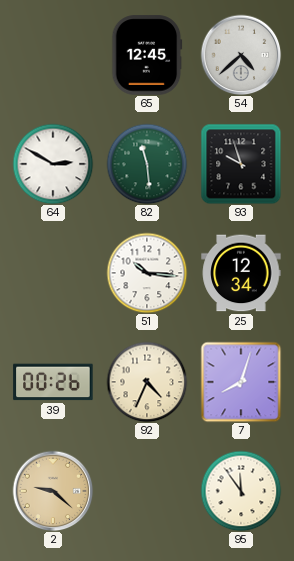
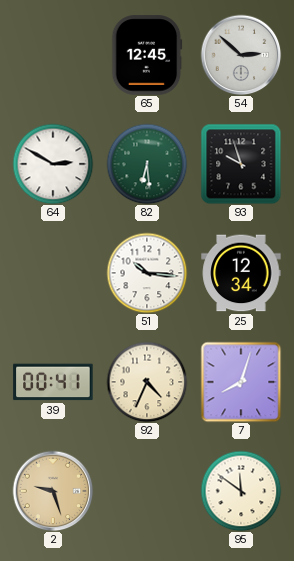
54: 4:38 -> 2:52
82: 11:29 -> 6:29
39: 00:26 -> 00:41
2: 9:22 -> 9:27
95: 11:54 -> 11:51
